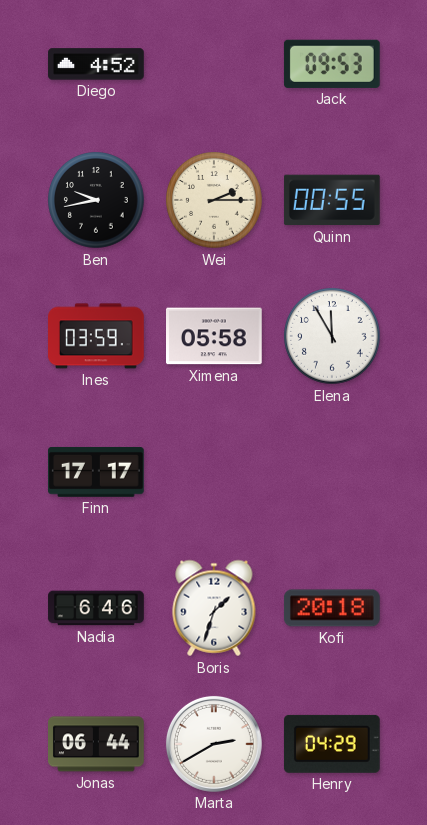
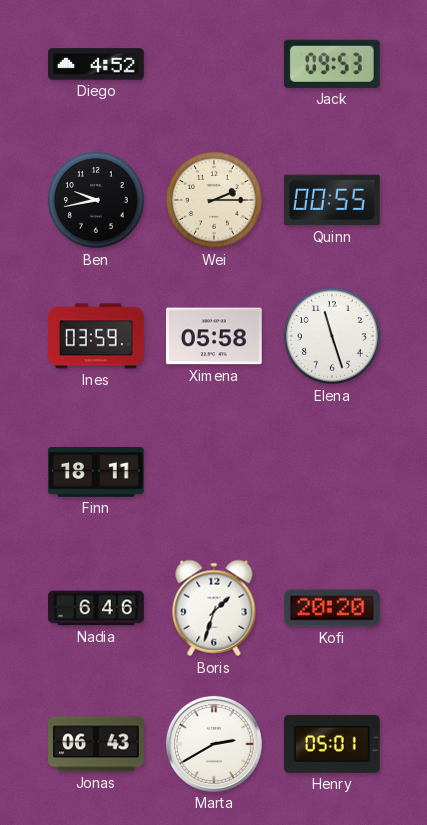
Elena: 11:55 -> 11:27
Finn: 17:17 -> 18:11
Kofi: 20:18 -> 20:20
Jonas: 06:44 -> 06:43
Henry: 04:29 -> 05:01
